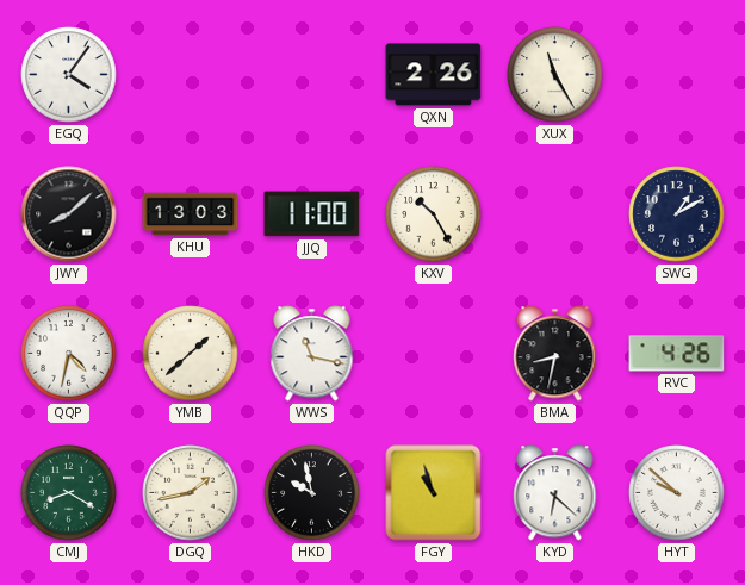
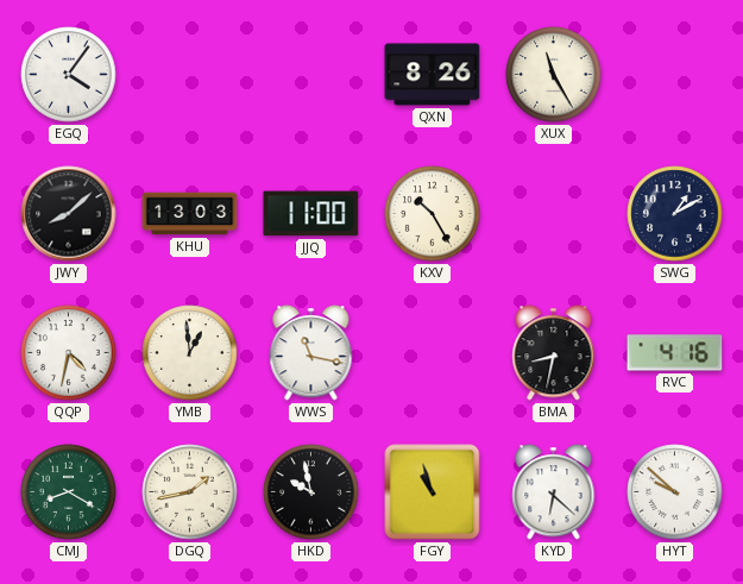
QXN: 2:26 -> 8:26
YMB: 1:38 -> 12:59
RVC: 4:26 -> 4:16
